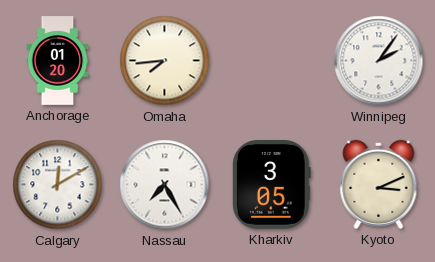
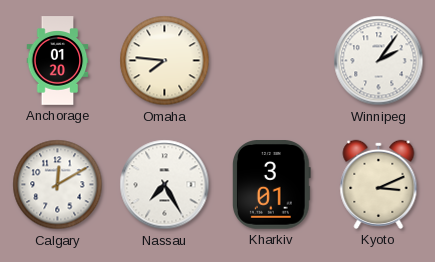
Omaha: 7:44 -> 7:46
Kharkiv: 3:05 -> 3:01
